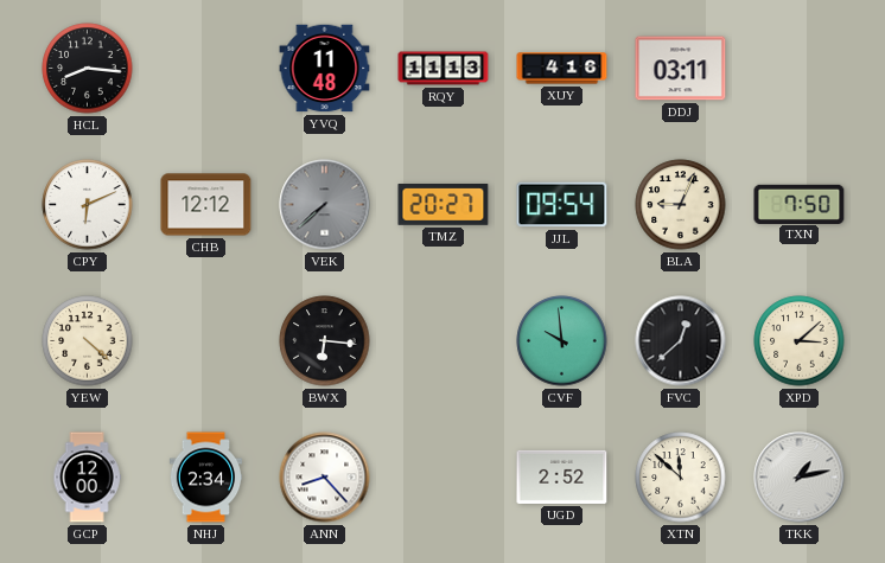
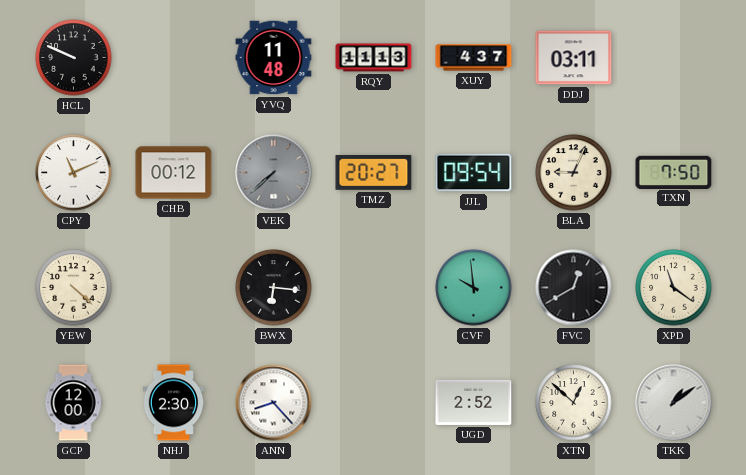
HCL: 8:16 -> 9:49
XUY: 4:16 -> 4:37
CPY: 6:11 -> 11:11
CHB: 12:12 -> 00:12
FVC: 12:38 -> 12:40
XPD: 3:08 -> 11:21
NHJ: 2:34 -> 2:30
XTN: 11:52 -> 12:52
TKK: 1:13 -> 1:09
